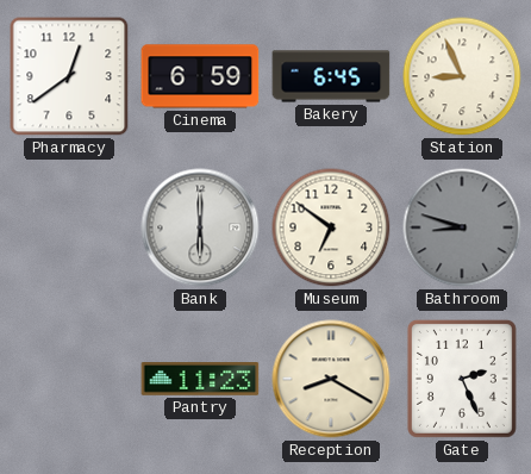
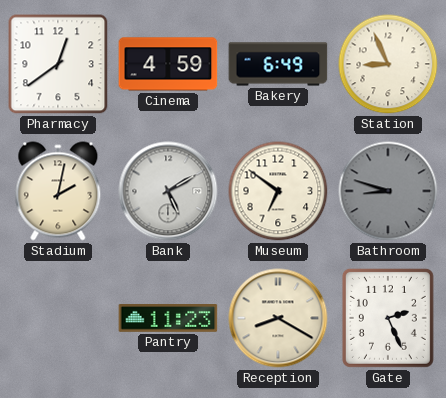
Cinema: 6:59 -> 4:59
Bakery: 6:45 -> 6:49
Stadium: none -> 2:02
Bank: 6:00 -> 5:10
